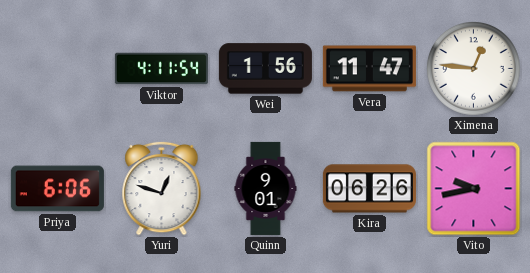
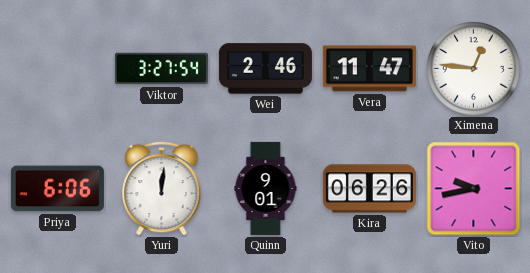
Viktor: 4:11 -> 3:27
Wei: 1:56 -> 2:46
Yuri: 12:48 -> 12:01
